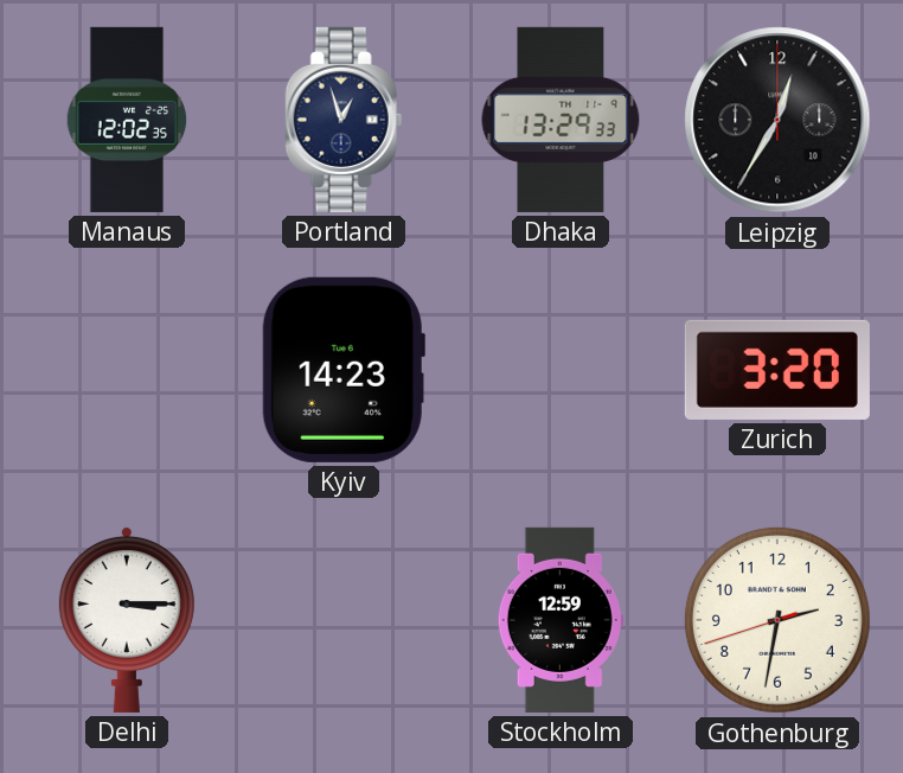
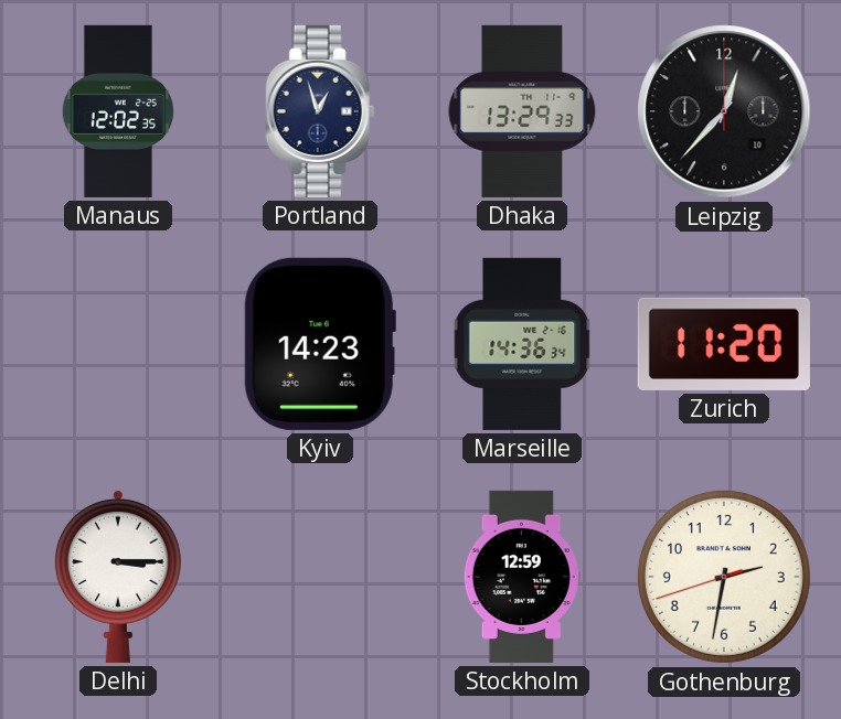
Leipzig: 12:35 -> 12:37
Marseille: none -> 14:36
Zurich: 3:20 -> 11:20
